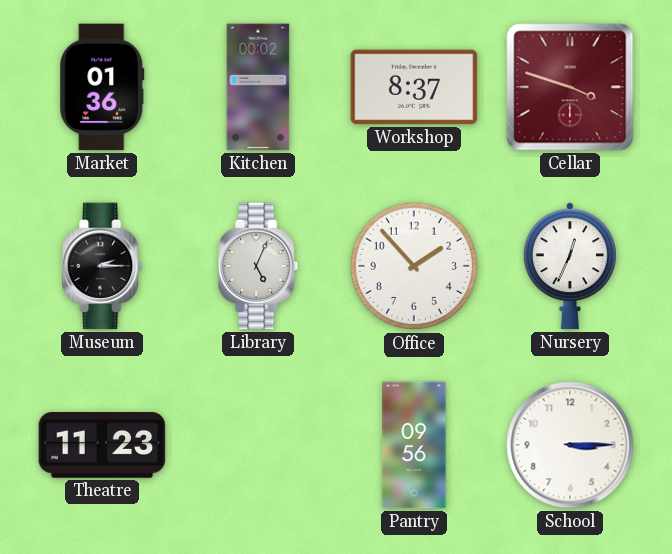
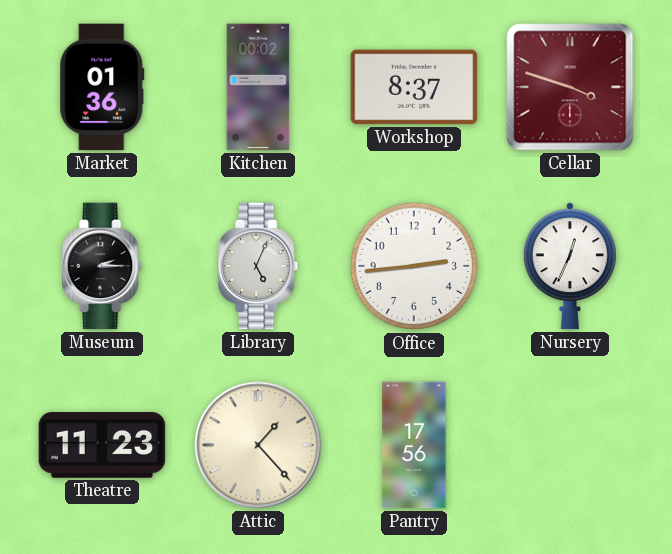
Office: 1:53 -> 2:44
Attic: none -> 1:23
Pantry: 09:56 -> 17:56
School: 3:15 -> none
